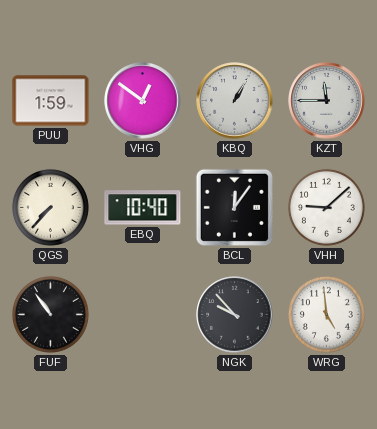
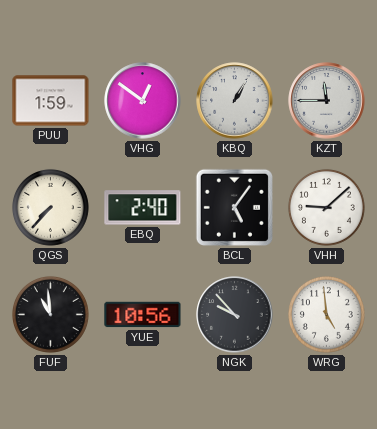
EBQ: 10:40 -> 2:40
BCL: 12:06 -> 5:06
FUF: 10:54 -> 10:59
YUE: none -> 10:56
